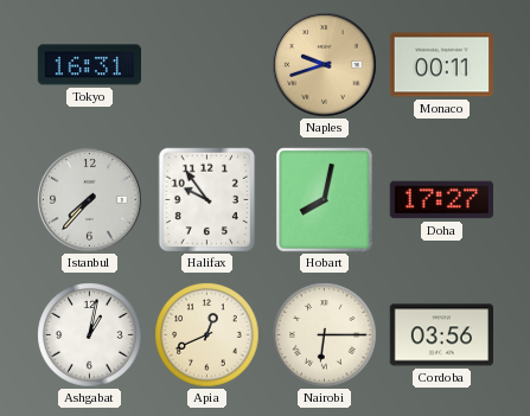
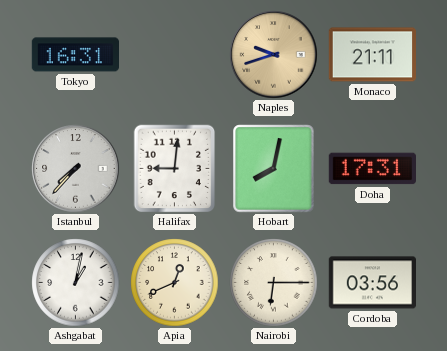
Monaco: 00:11 -> 21:11
Halifax: 9:54 -> 9:01
Doha: 17:27 -> 17:31
